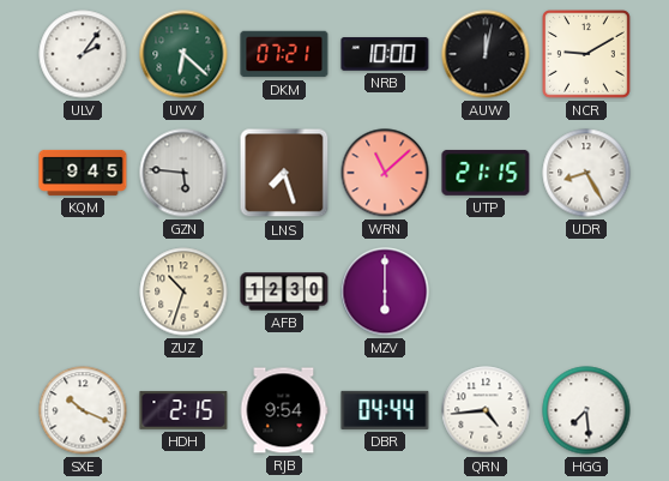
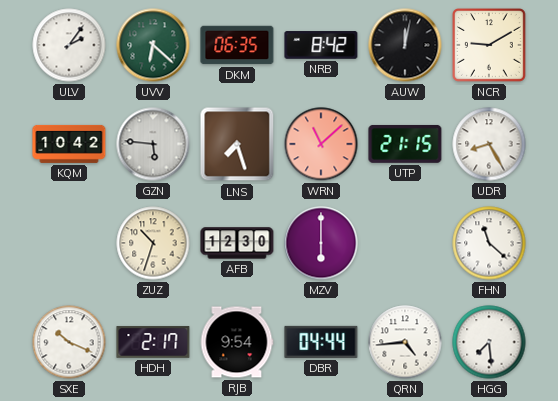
DKM: 07:21 -> 06:35
NRB: 10:00 -> 8:42
KQM: 9:45 -> 10:42
FHN: none -> 11:22
HDH: 2:15 -> 2:17
